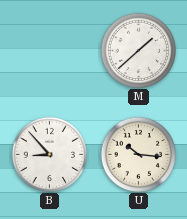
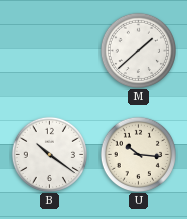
B: 8:53 -> 10:21
